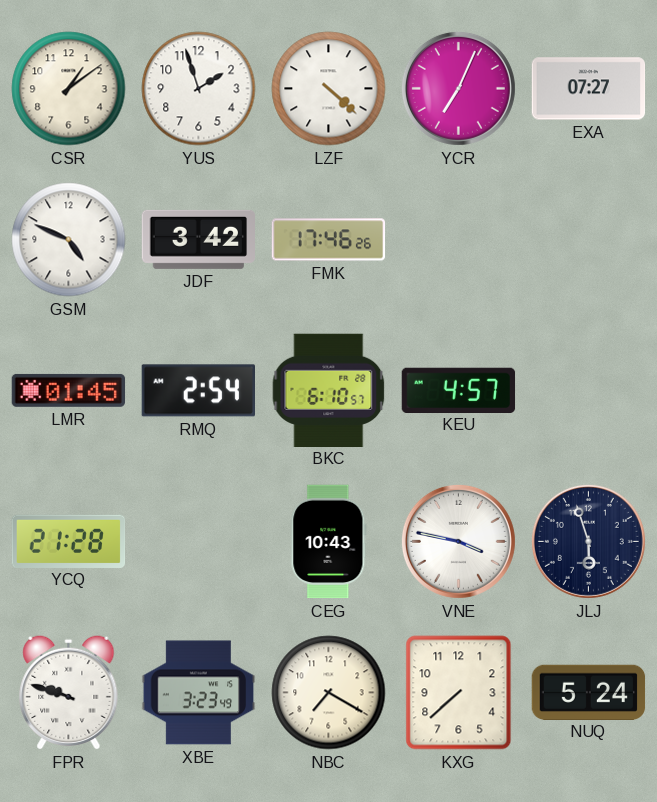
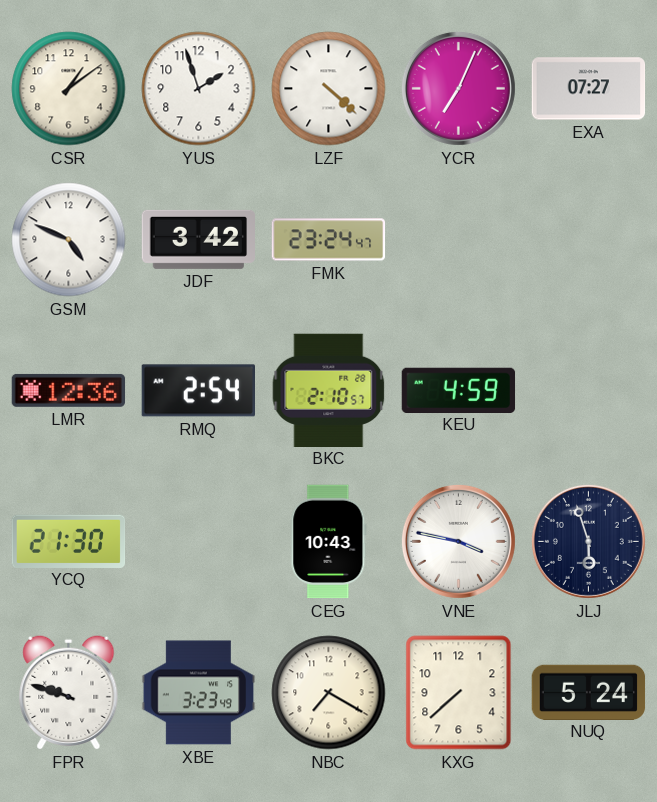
FMK: 17:46 -> 23:24
LMR: 01:45 -> 12:36
BKC: 6:10 -> 2:10
KEU: 4:57 -> 4:59
YCQ: 21:28 -> 21:30
